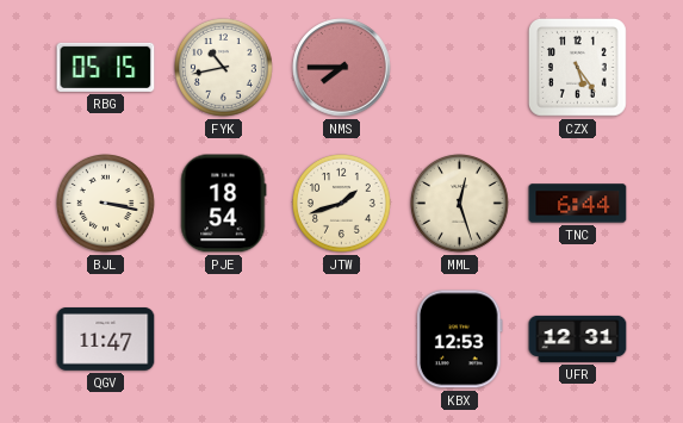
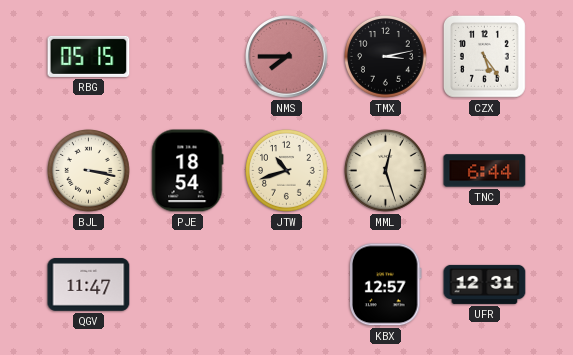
FYK: 10:43 -> none
TMX: none -> 3:13
JTW: 1:42 -> 10:42
KBX: 12:53 -> 12:57
